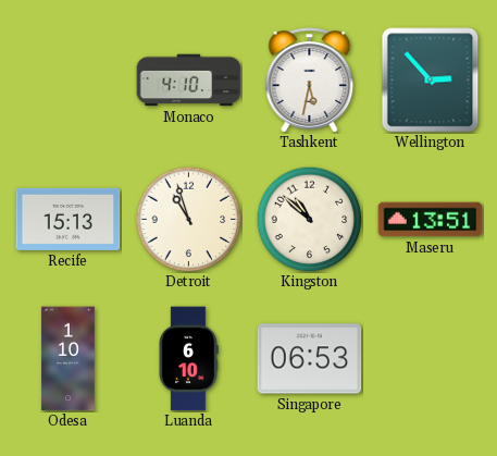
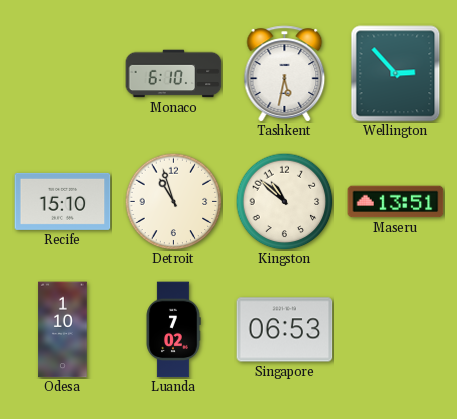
Monaco: 4:10 -> 6:10
Recife: 15:13 -> 15:10
Luanda: 6:10 -> 7:02
